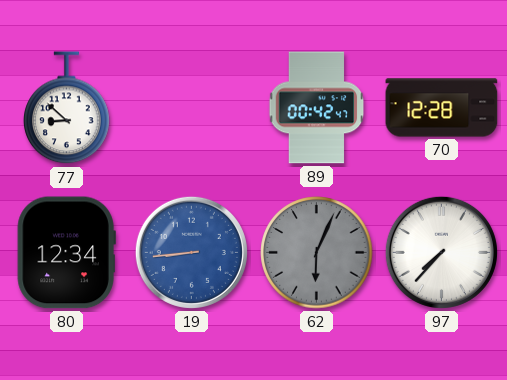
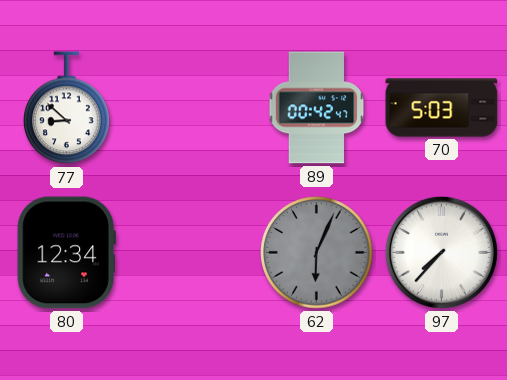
70: 12:28 -> 5:03
19: 8:44 -> none
